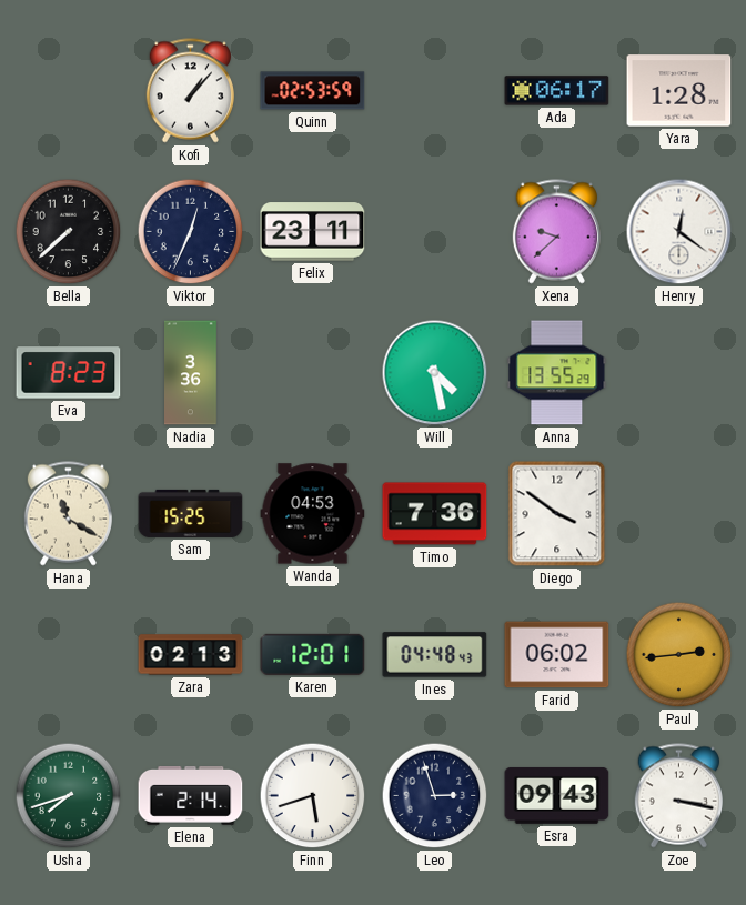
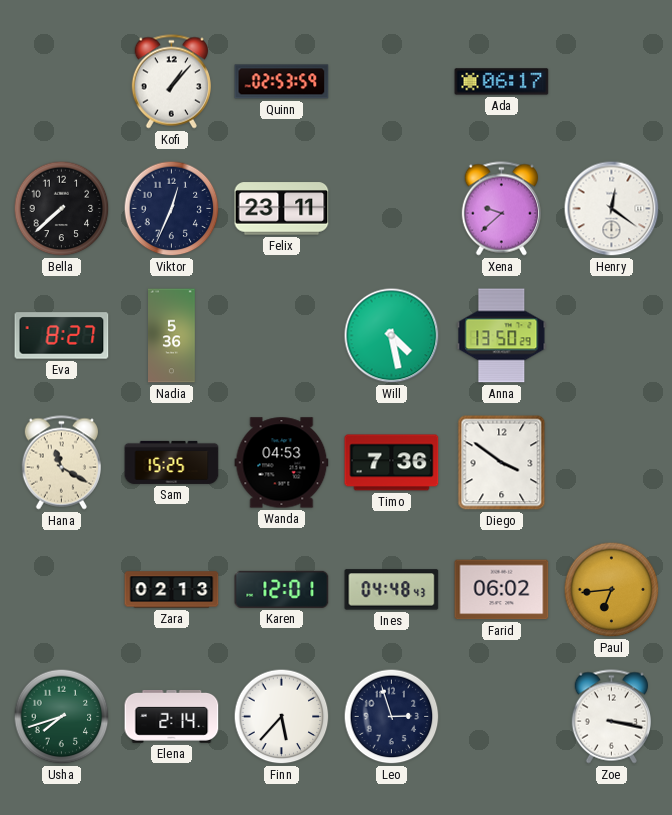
Yara: 1:28 -> none
Eva: 8:23 -> 8:27
Nadia: 3:36 -> 5:36
Anna: 13:55 -> 13:50
Paul: 2:44 -> 6:44
Finn: 5:42 -> 5:37
Esra: 09:43 -> none
